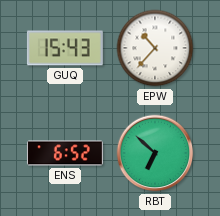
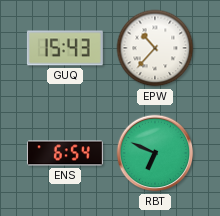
ENS: 6:52 -> 6:54
RBT: 6:52 -> 6:49
